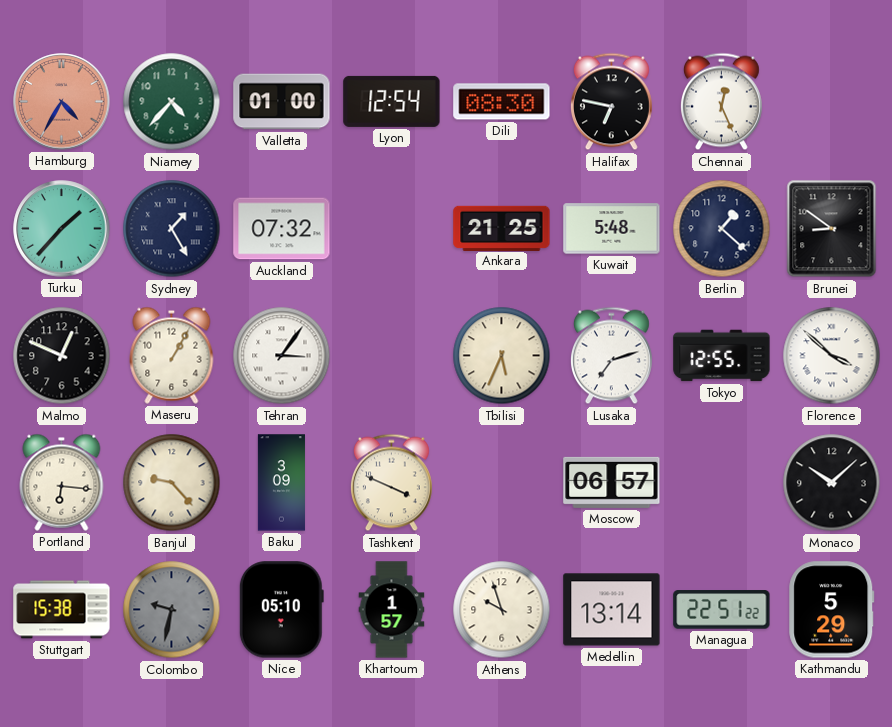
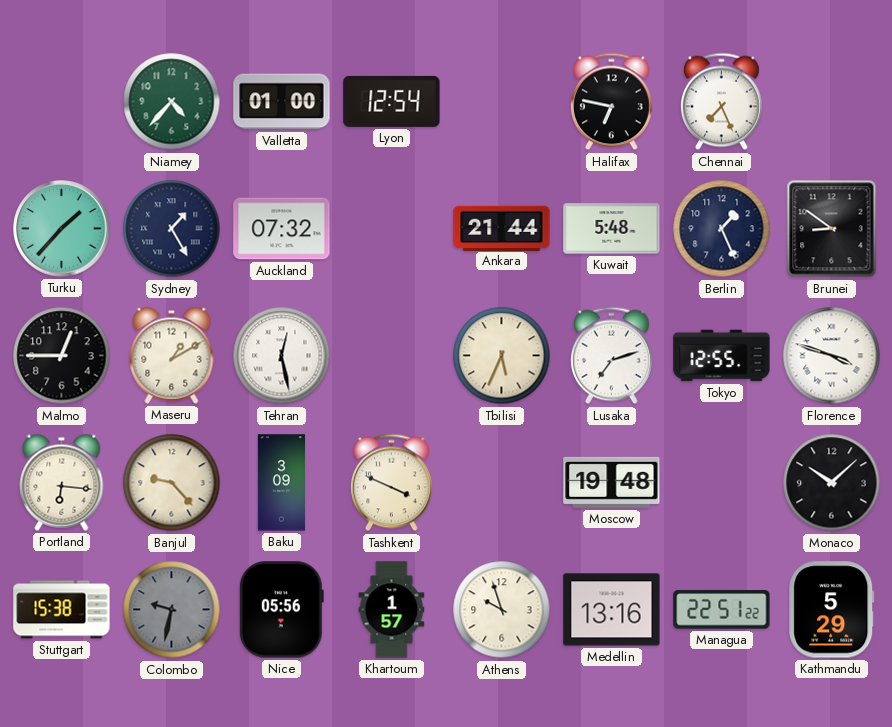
Hamburg: 4:35 -> none
Dili: 08:30 -> none
Chennai: 12:26 -> 7:26
Ankara: 21:25 -> 21:44
Berlin: 1:22 -> 1:26
Malmo: 12:49 -> 12:45
Maseru: 1:05 -> 1:10
Tehran: 3:06 -> 12:28
Florence: 3:52 -> 3:48
Moscow: 06:57 -> 19:48
Nice: 05:10 -> 05:56
Medellin: 13:14 -> 13:16
